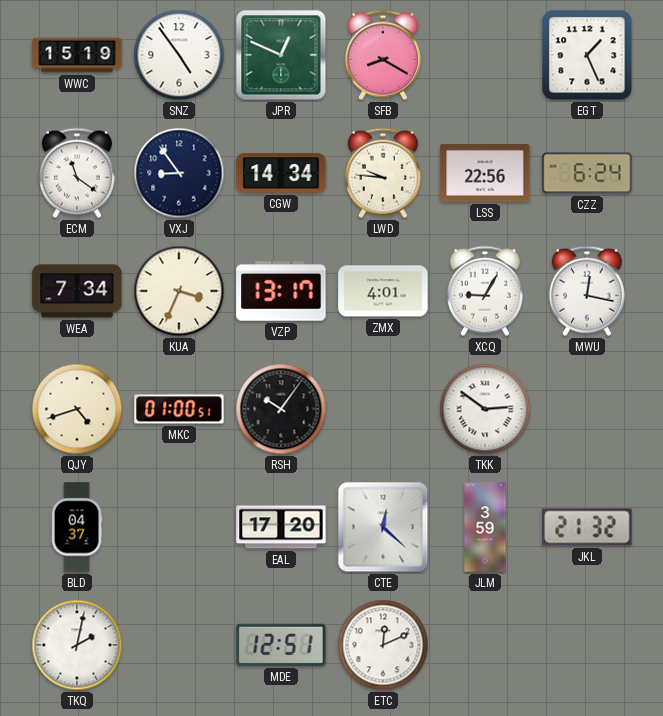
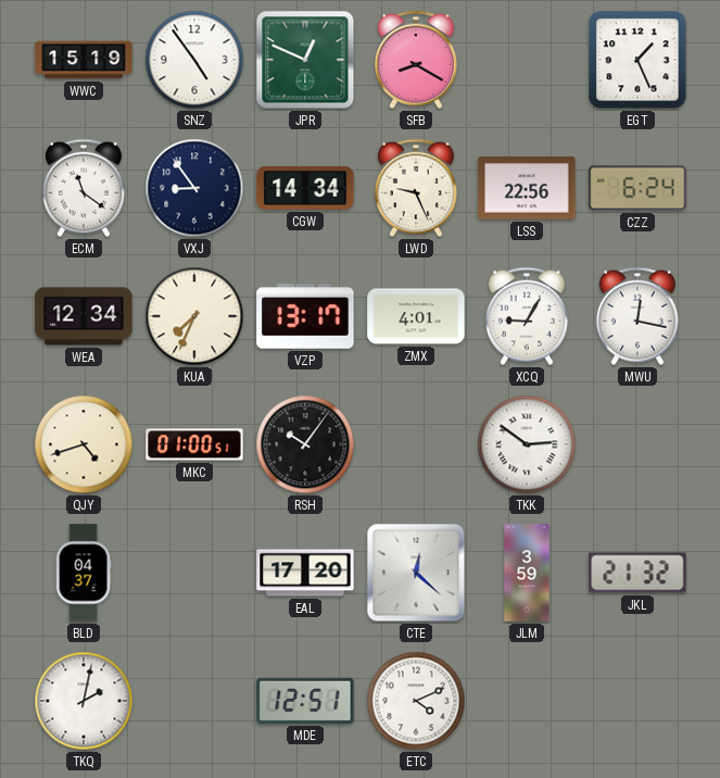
LWD: 9:46 -> 9:26
WEA: 7:34 -> 12:34
KUA: 3:34 -> 7:34
ETC: 12:11 -> 4:11
